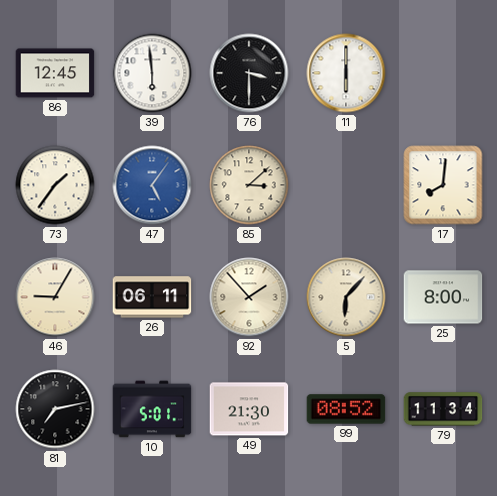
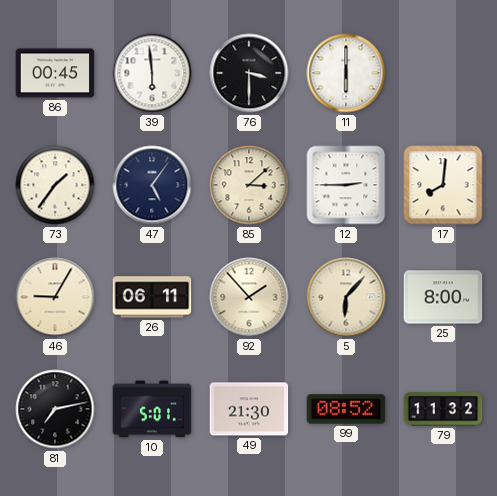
86: 12:45 -> 00:45
47 dial: blue -> navy
12: none -> 2:45
79: 11:34 -> 11:32
